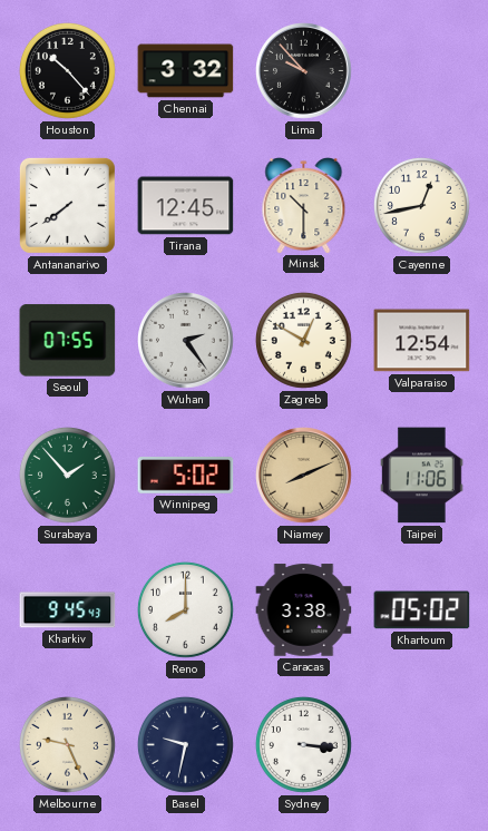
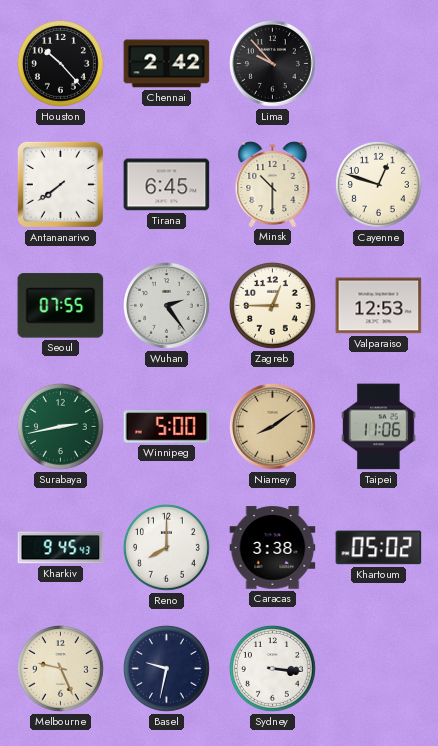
Chennai: 3:32 -> 2:42
Tirana: 12:45 -> 6:45
Cayenne: 12:43 -> 12:48
Zagreb: 12:50 -> 12:45
Valparaiso: 12:54 -> 12:53
Surabaya: 1:53 -> 2:43
Winnipeg: 5:02 -> 5:00
Niamey: 8:11 -> 8:09
